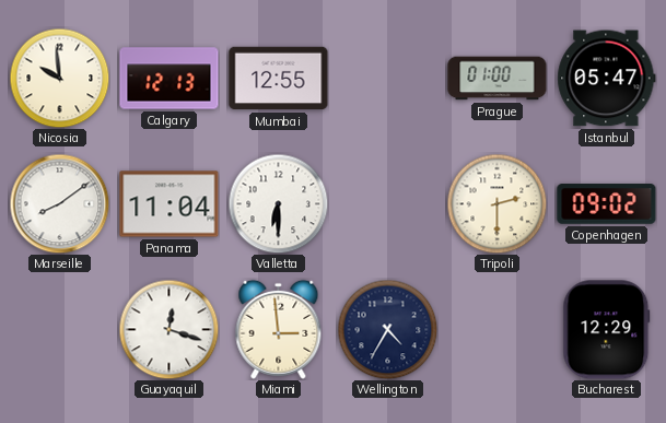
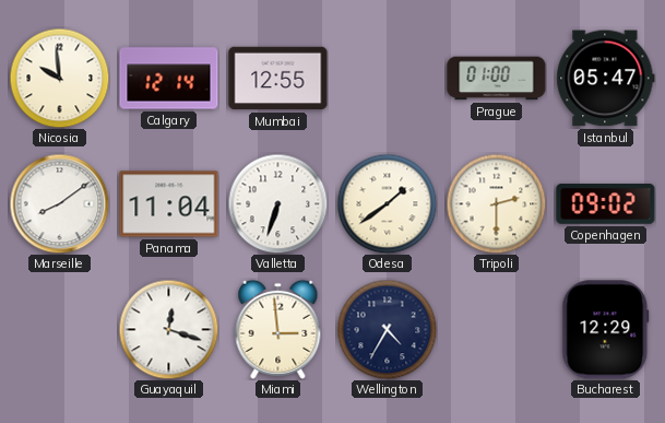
Calgary: 12:13 -> 12:14
Valletta: 6:30 -> 6:33
Odesa: none -> 1:39
